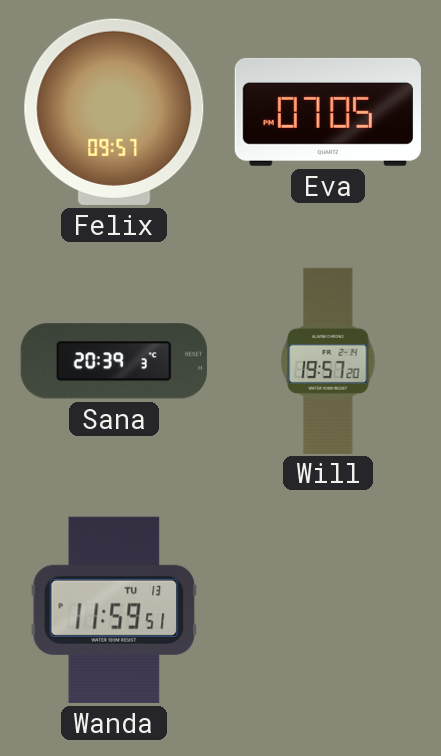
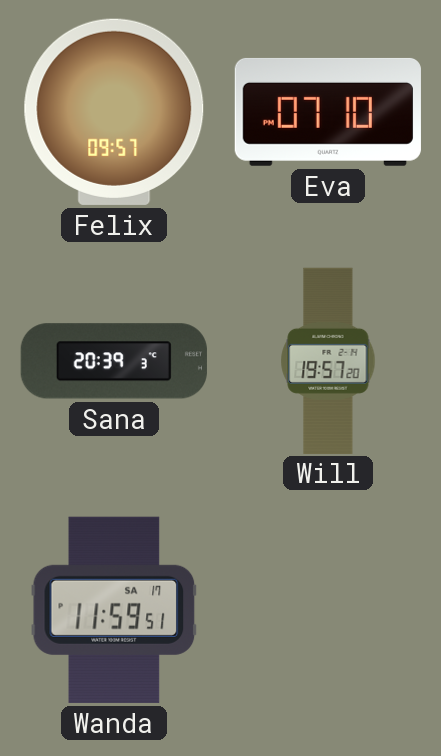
Eva: 07:05 -> 07:10
Wanda date: TU 13 -> SA 17
